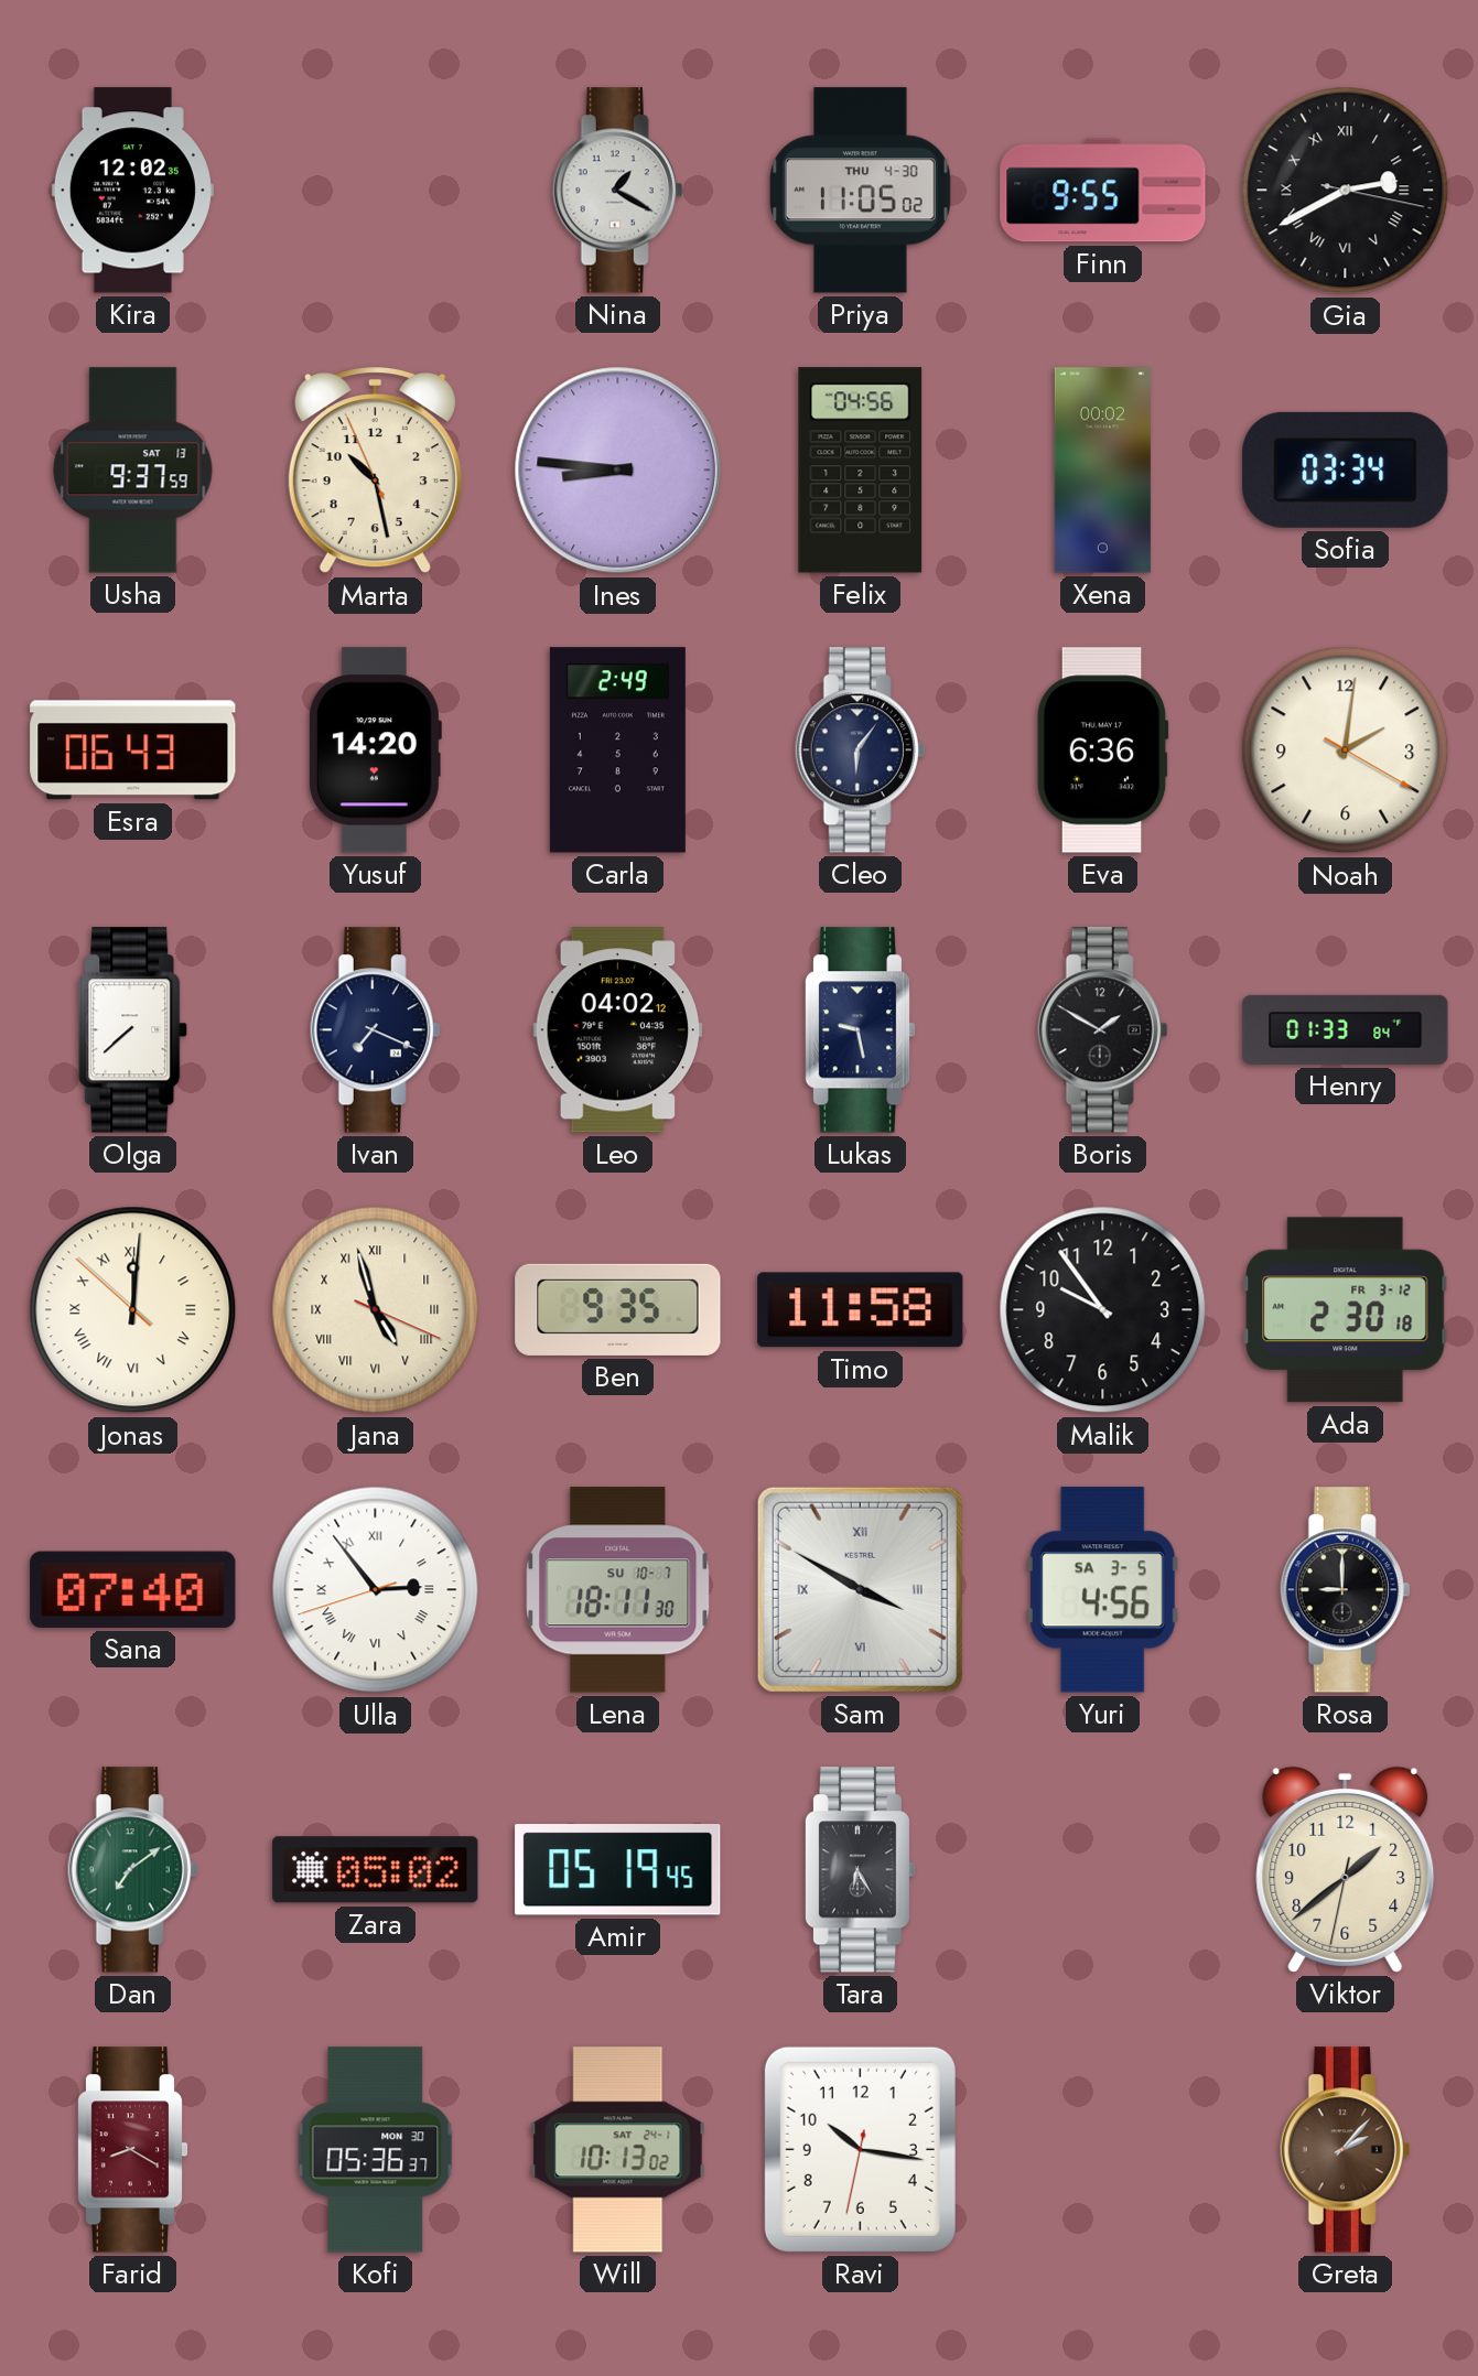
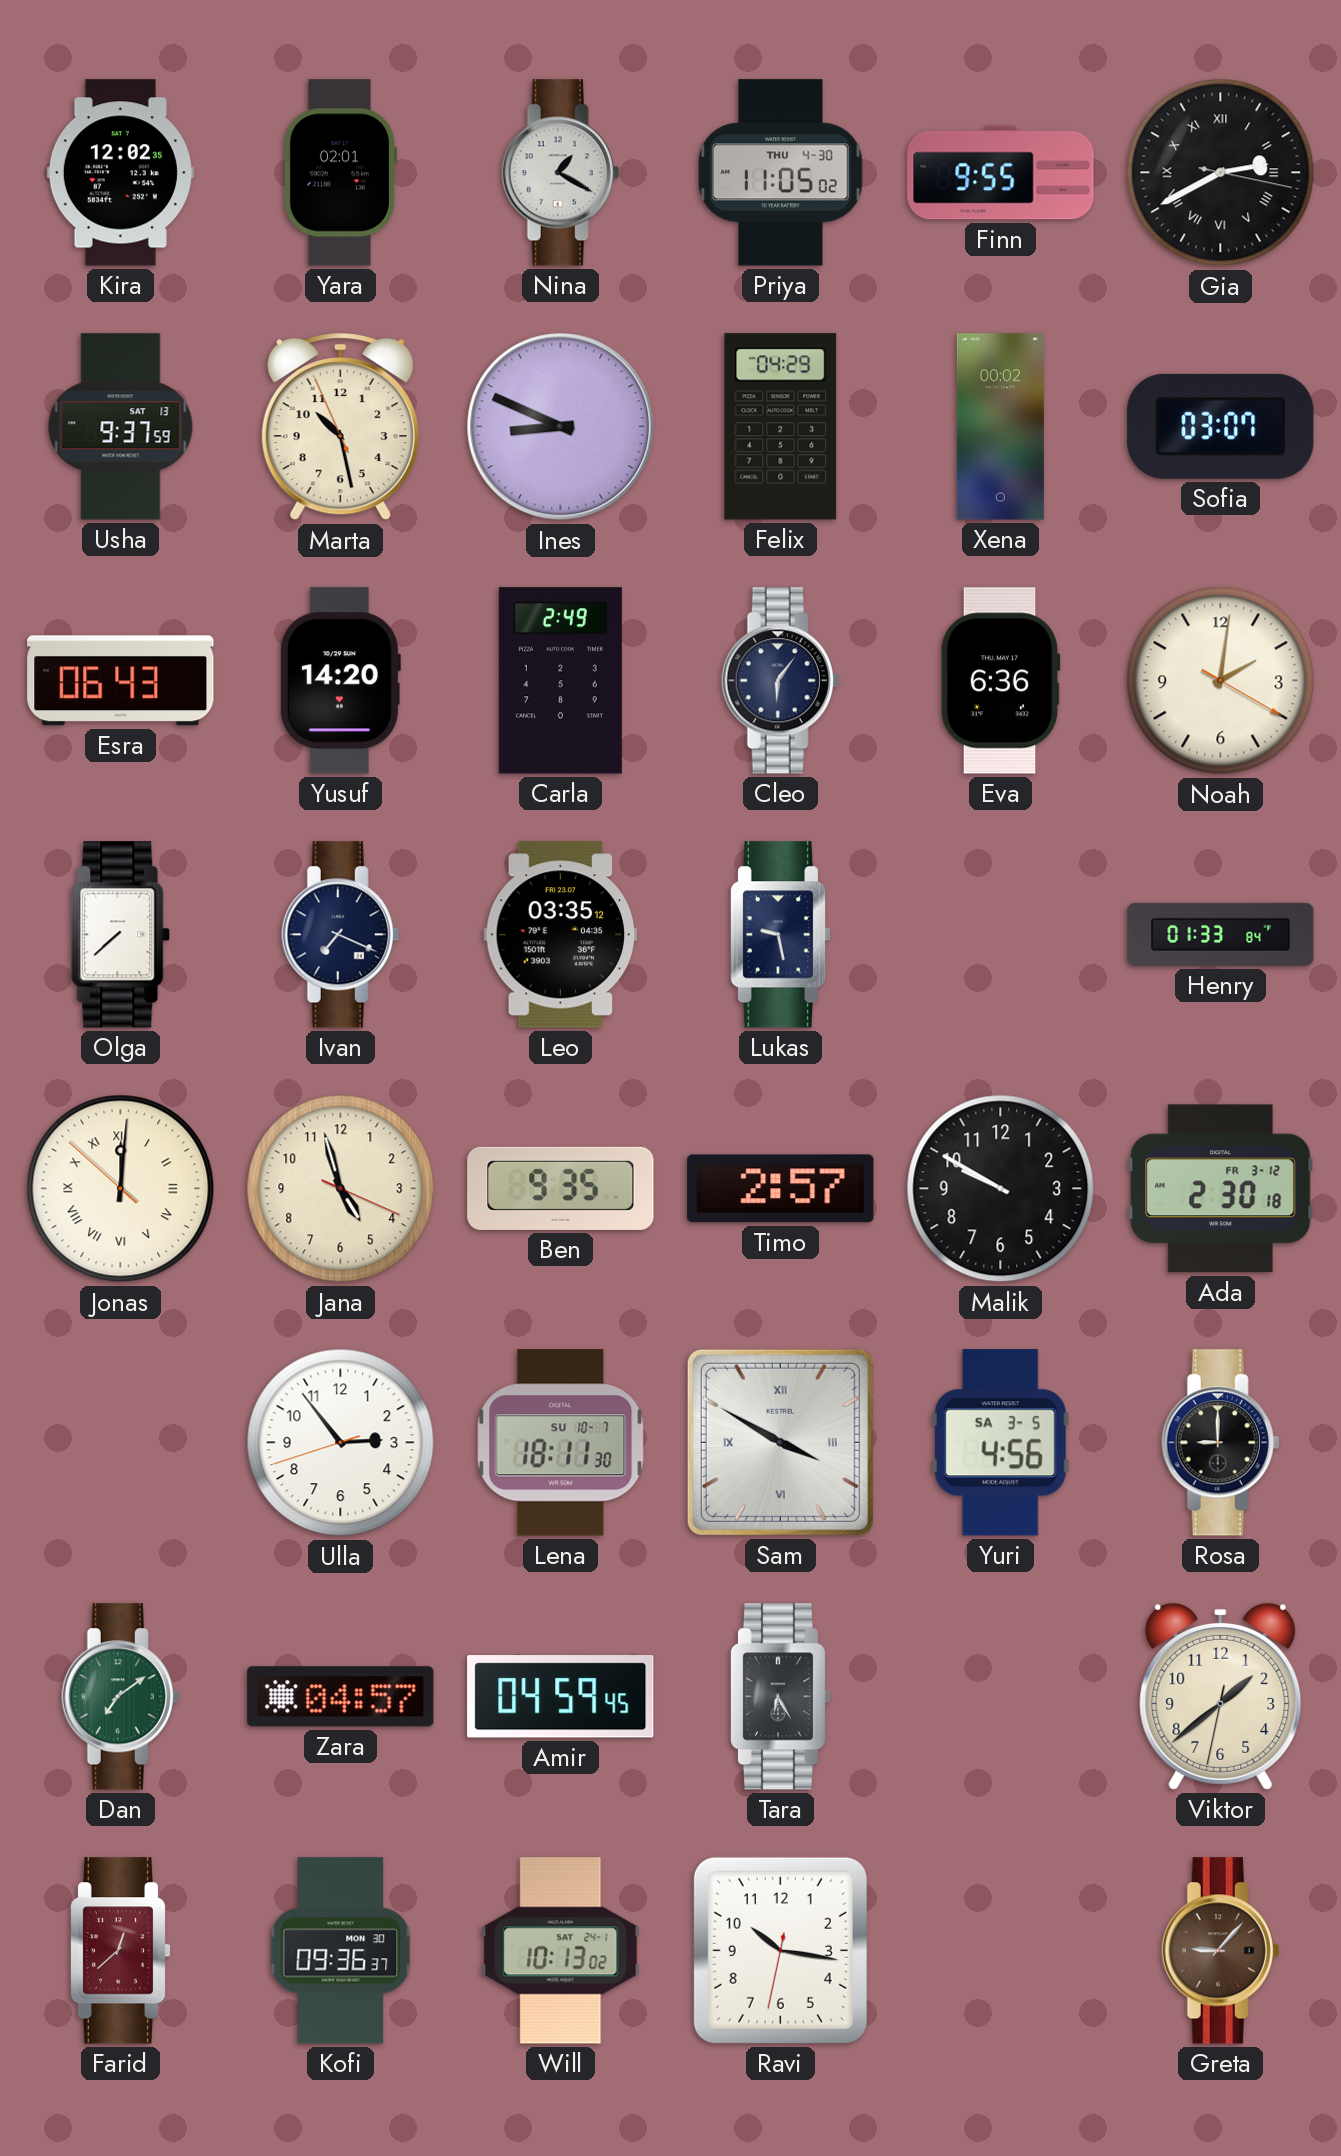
Yara: none -> 02:01
Ines: 8:46 -> 8:49
Felix: 04:56 -> 04:29
Sofia: 03:34 -> 03:07
Leo: 04:02 -> 03:35
Boris: 1:50 -> none
Jana numerals: Roman -> Arabic
Timo: 11:58 -> 2:57
Malik: 9:54 -> 9:50
Sana: 07:40 -> none
Ulla numerals: Roman -> Arabic
Zara: 05:02 -> 04:57
Amir: 05:19 -> 04:59
Farid: 8:20 -> 12:38
Kofi: 05:36 -> 09:36
Greta: 2:07 -> 9:07
